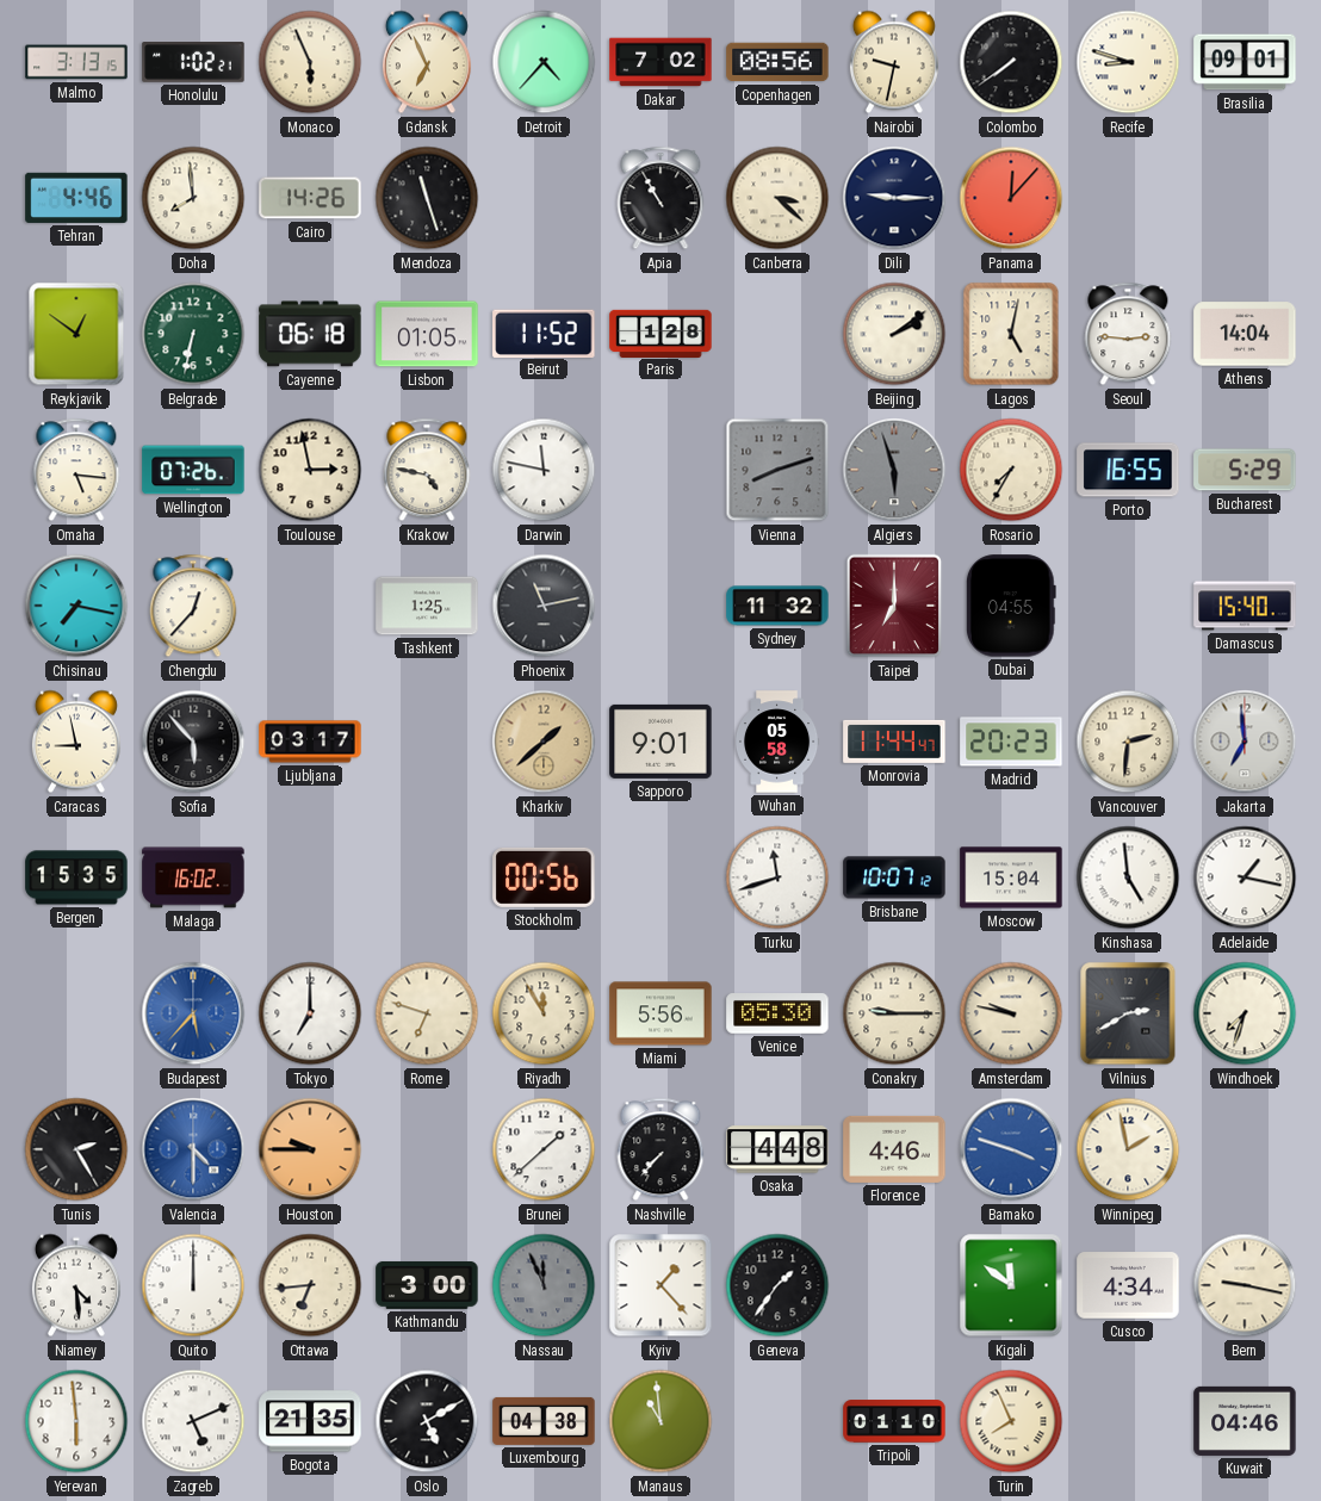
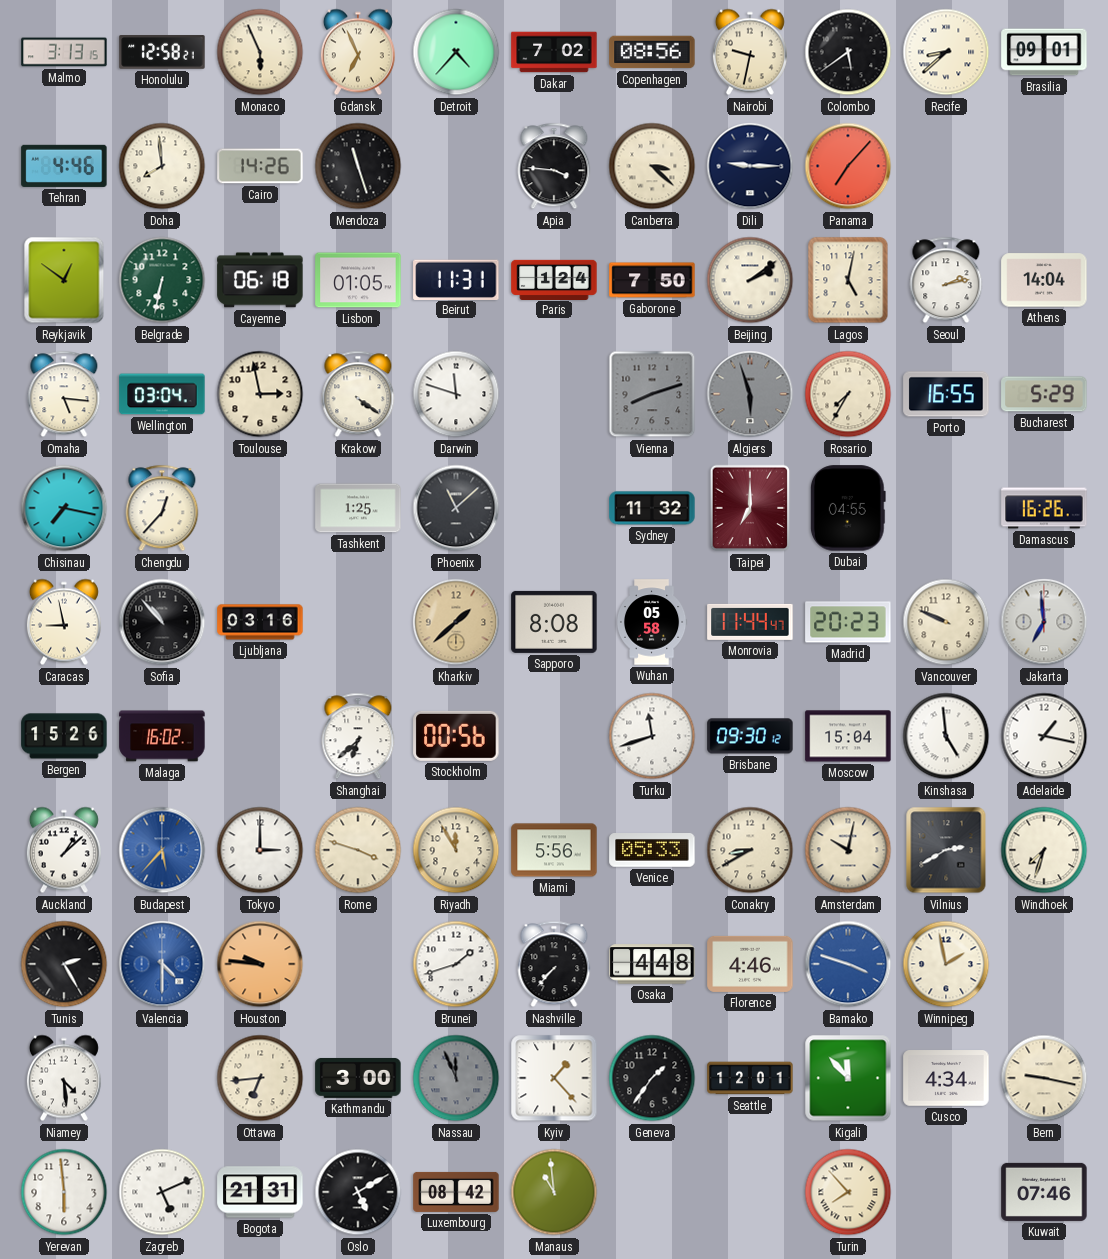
Honolulu: 1:02 -> 12:58
Colombo: 7:39 -> 5:39
Recife: 8:48 -> 8:38
Apia: 10:55 -> 3:46
Panama: 12:07 -> 7:07
Beirut: 11:52 -> 11:31
Paris: 1:28 -> 1:24
Gaborone: none -> 7:50
Seoul: 2:46 -> 2:13
Wellington: 07:26 -> 03:04
Krakow: 4:47 -> 4:21
Darwin: 11:47 -> 11:48
Phoenix: 11:13 -> 11:08
Damascus: 15:40 -> 16:26
Sofia: 5:53 -> 10:53
Ljubljana: 03:17 -> 03:16
Sapporo: 9:01 -> 8:08
Vancouver: 2:31 -> 9:49
Bergen: 15:35 -> 15:26
Shanghai: none -> 6:38
Brisbane: 10:07 -> 09:30
Auckland: none -> 1:08
Tokyo: 7:00 -> 3:00
Rome: 6:48 -> 3:48
Venice: 05:30 -> 05:33
Conakry: 9:15 -> 8:40
Amsterdam: 9:47 -> 10:02
Houston: 9:45 -> 9:46
Brunei: 1:38 -> 1:42
Quito: 12:00 -> none
Seattle: none -> 12:01
Kigali: 11:51 -> 11:53
Bogota: 21:35 -> 21:31
Luxembourg: 04:38 -> 08:42
Tripoli: 01:10 -> none
Turin: 7:56 -> 7:53
Kuwait: 04:46 -> 07:46
